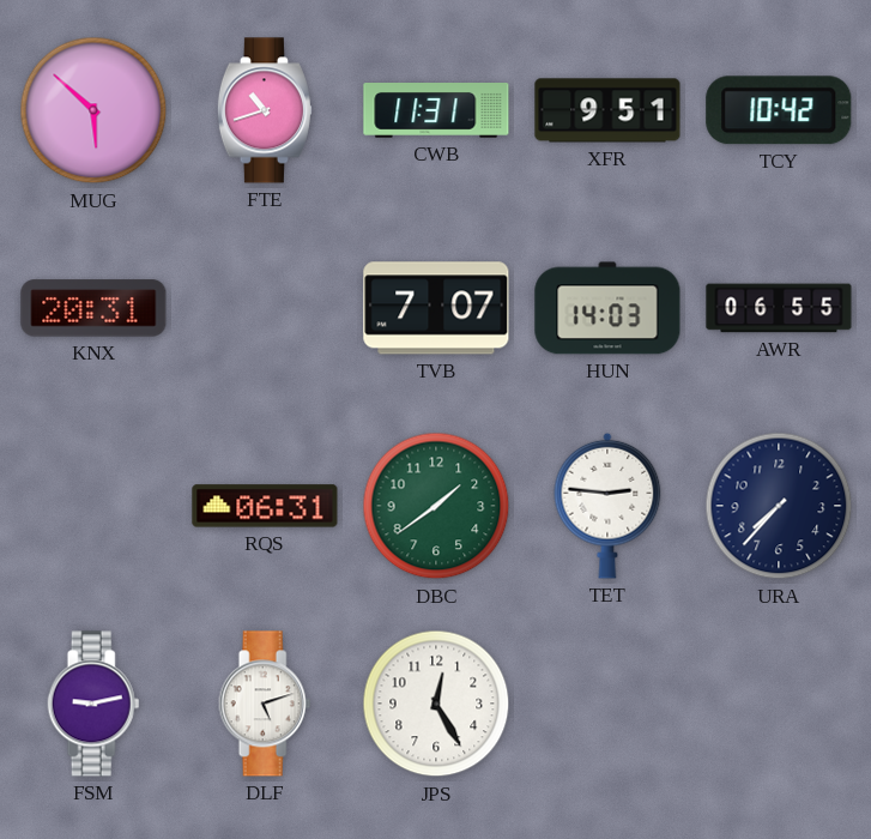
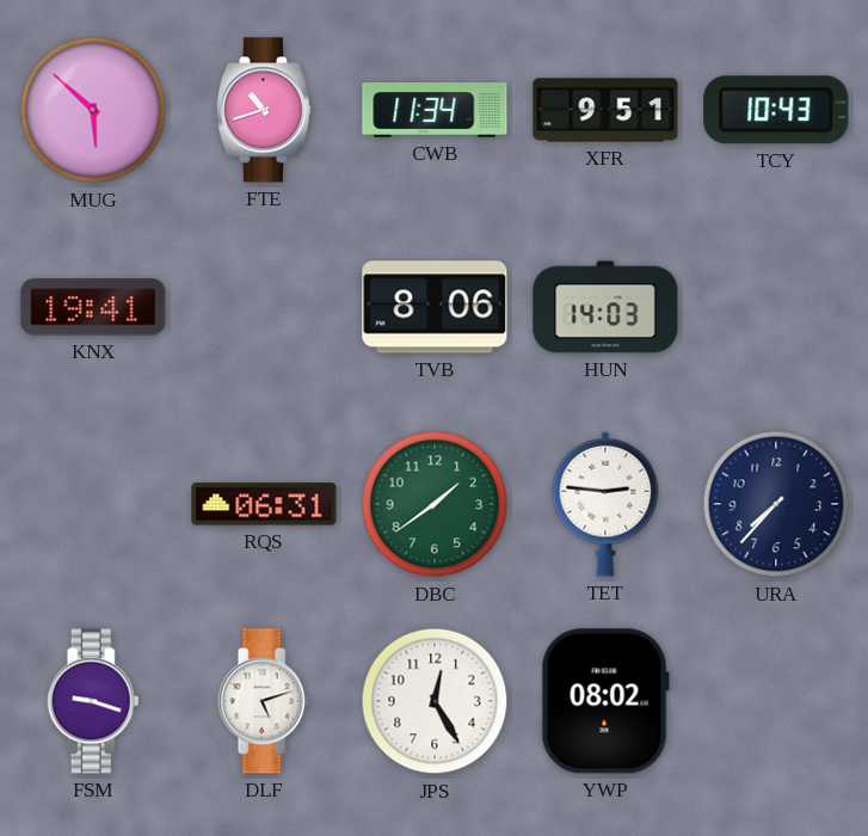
CWB: 11:31 -> 11:34
TCY: 10:42 -> 10:43
KNX: 20:31 -> 19:41
TVB: 7:07 -> 8:06
AWR: 06:55 -> none
FSM: 9:13 -> 9:18
YWP: none -> 08:02
